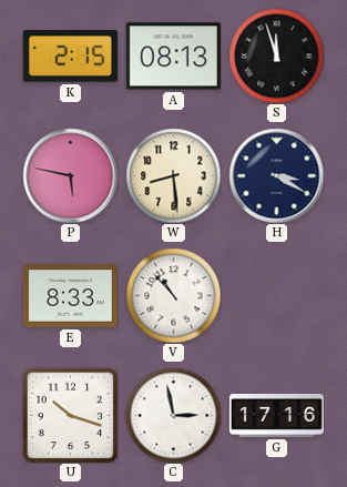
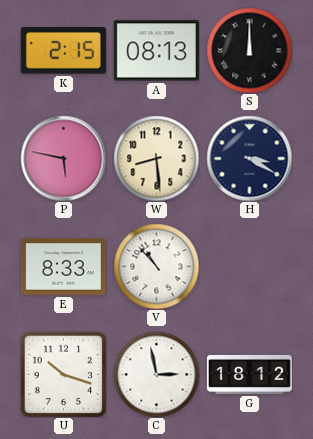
S: 11:57 -> 12:00
G: 17:16 -> 18:12
